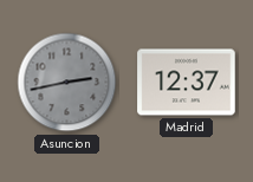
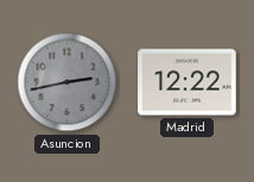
Madrid: 12:37 -> 12:22
